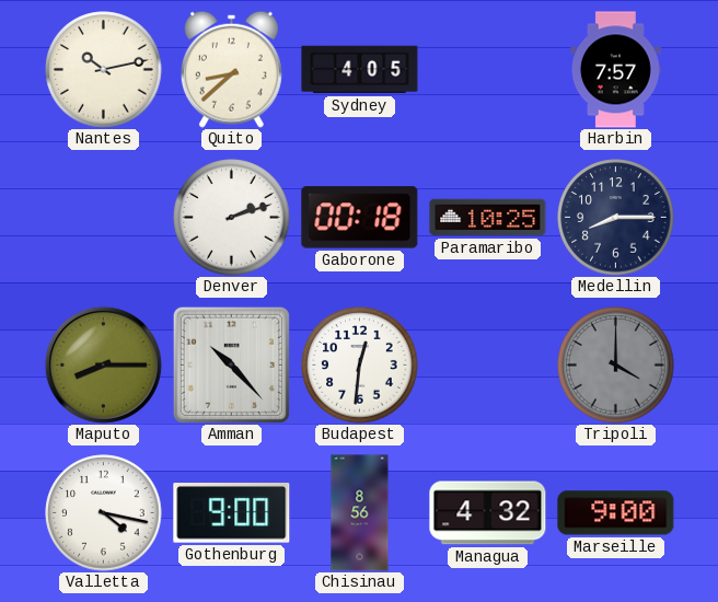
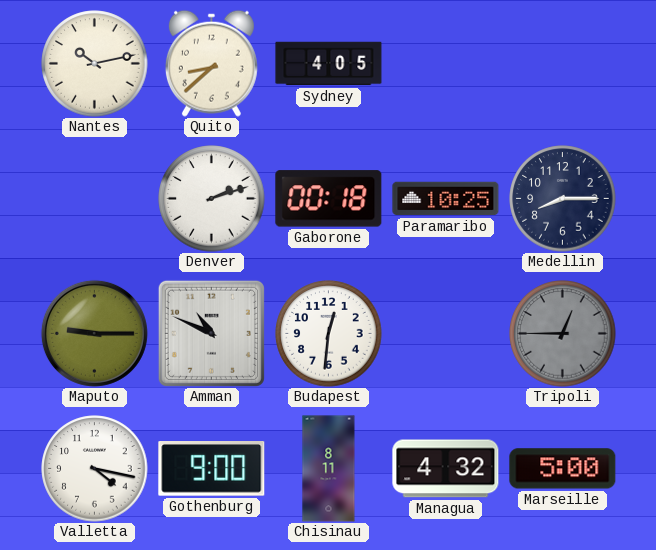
Harbin: 7:57 -> none
Maputo: 8:15 -> 9:15
Amman: 10:23 -> 10:49
Tripoli: 4:00 -> 12:45
Chisinau: 8:56 -> 8:11
Marseille: 9:00 -> 5:00
